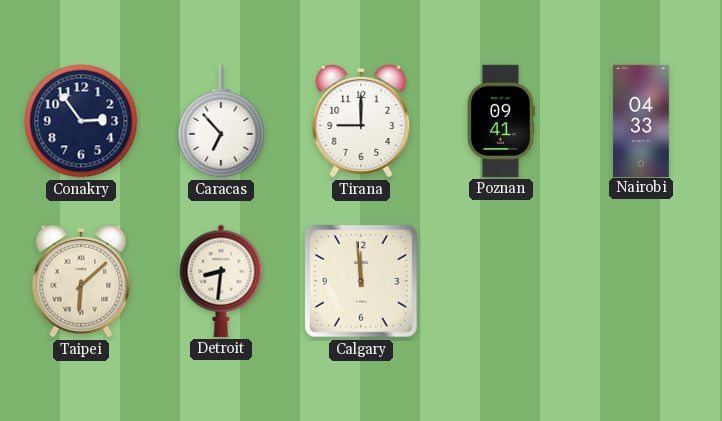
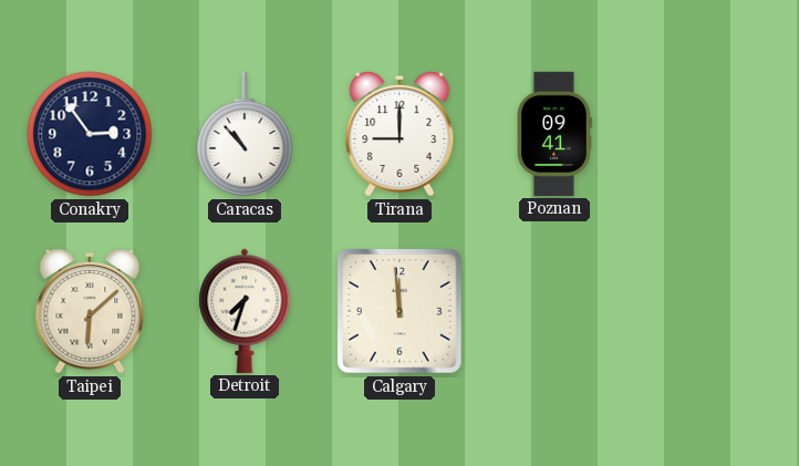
Caracas: 6:53 -> 10:53
Nairobi: 04:33 -> none
Detroit: 8:31 -> 7:33
